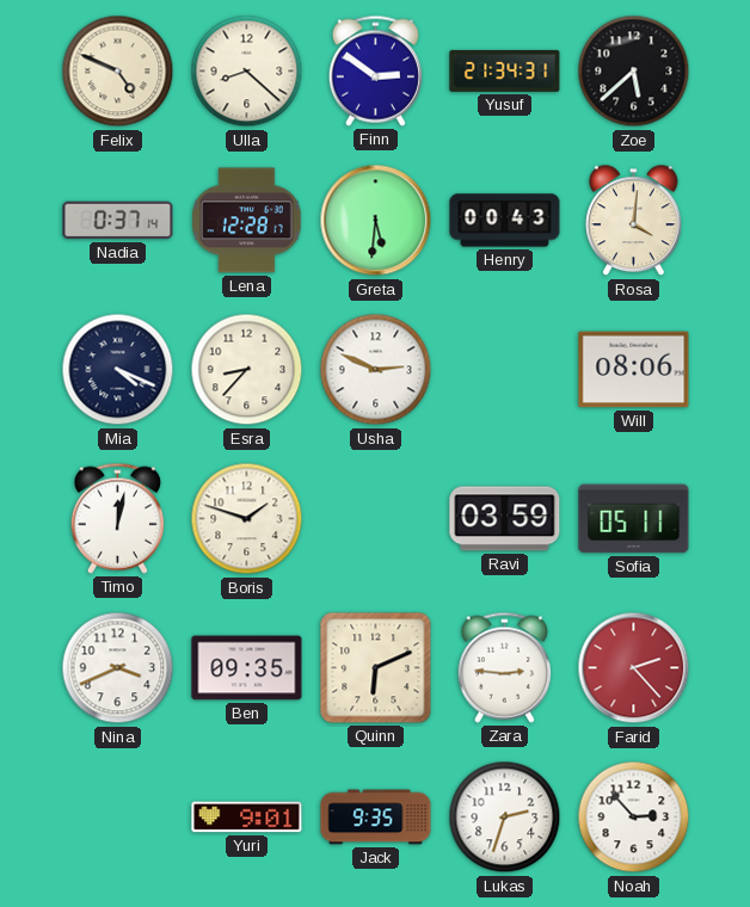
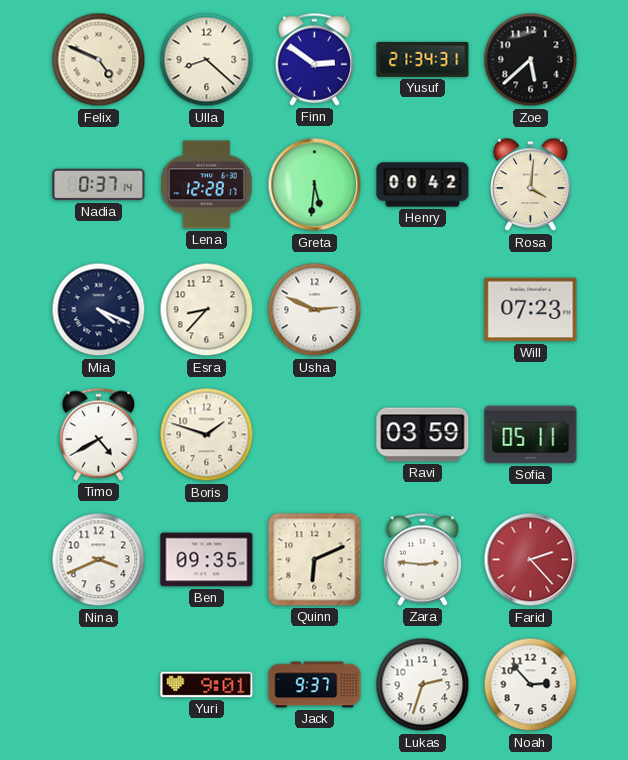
Henry: 00:43 -> 00:42
Will: 08:06 -> 07:23
Timo: 12:02 -> 4:40
Jack: 9:35 -> 9:37
